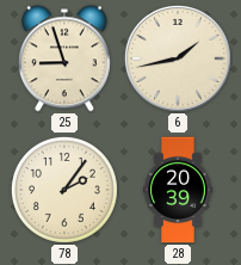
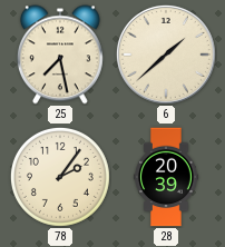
25: 8:57 -> 7:28
6: 1:43 -> 1:38
